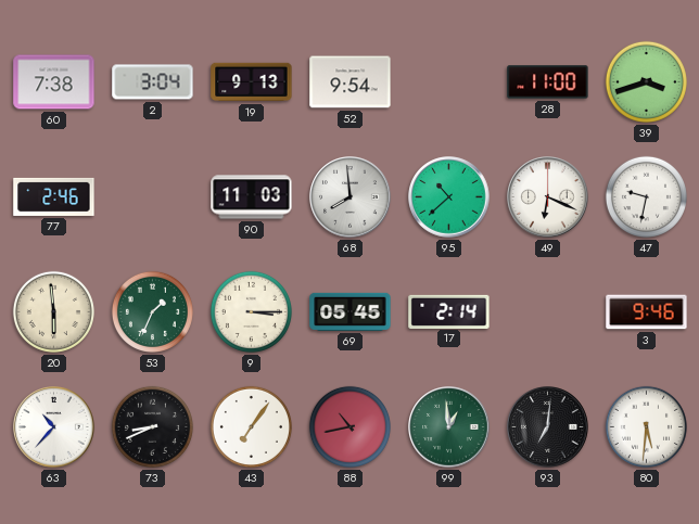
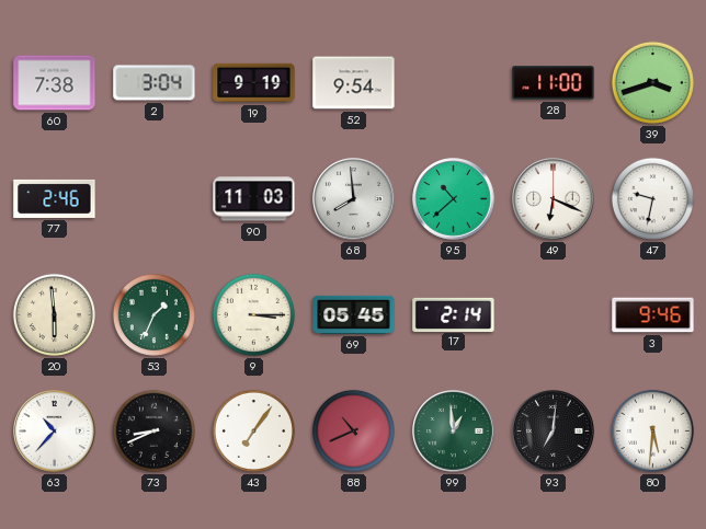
19: 9:13 -> 9:19
88: 10:43 -> 10:41
